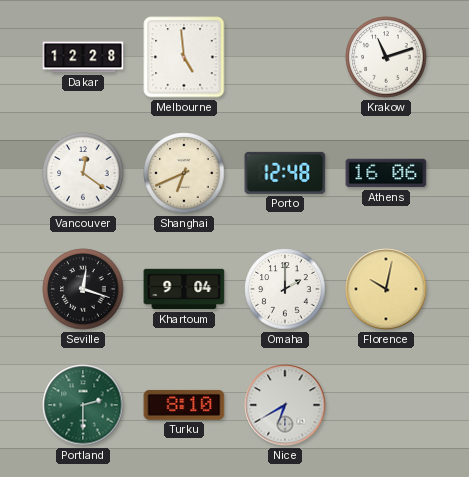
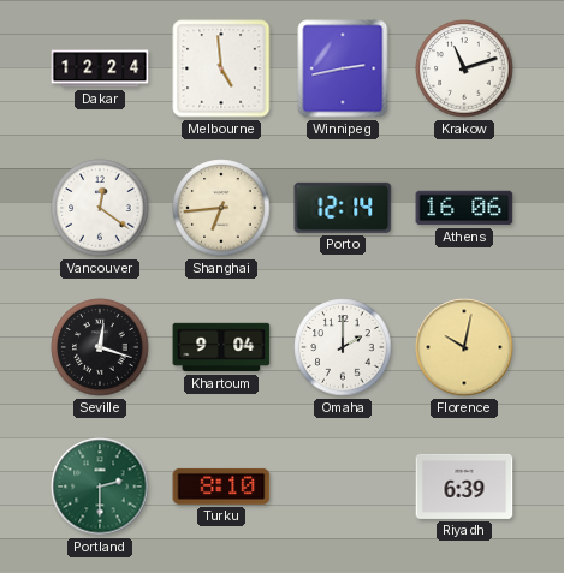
Dakar: 12:28 -> 12:24
Winnipeg: none -> 2:43
Shanghai: 6:41 -> 6:44
Porto: 12:48 -> 12:14
Nice: 6:40 -> none
Riyadh: none -> 6:39
